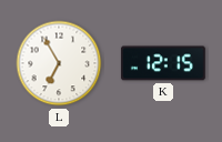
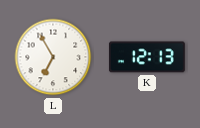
K: 12:15 -> 12:13
